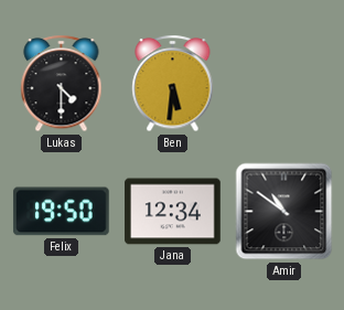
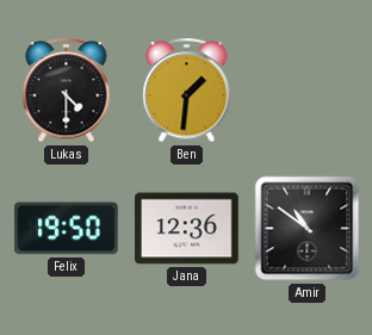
Ben: 5:31 -> 1:31
Jana: 12:34 -> 12:36
